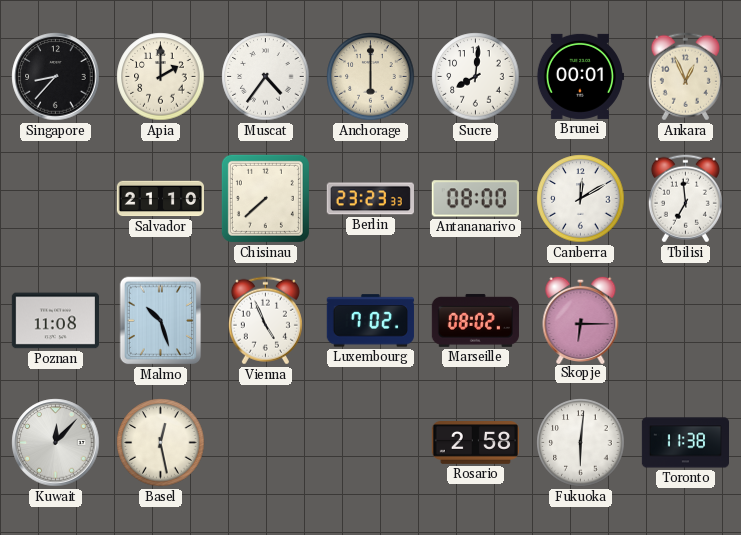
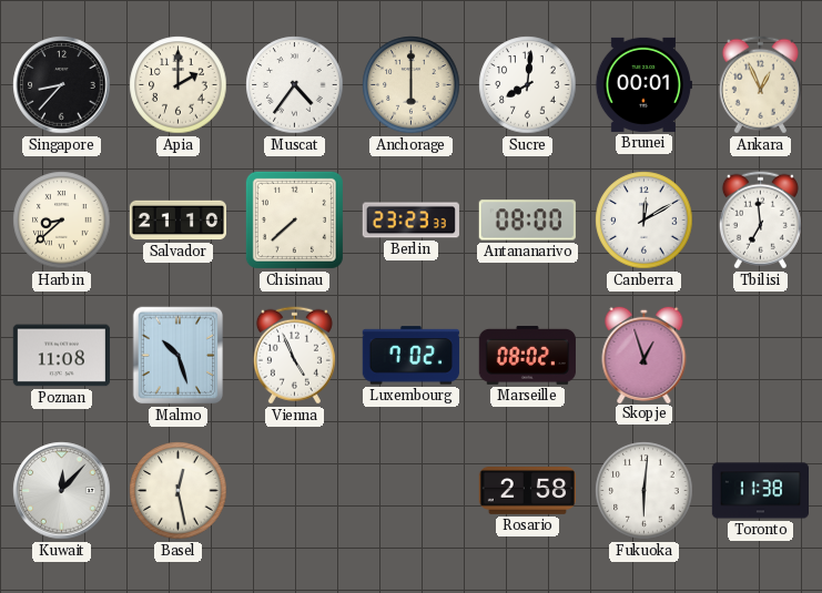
Harbin: none -> 8:38
Skopje: 6:15 -> 12:57
